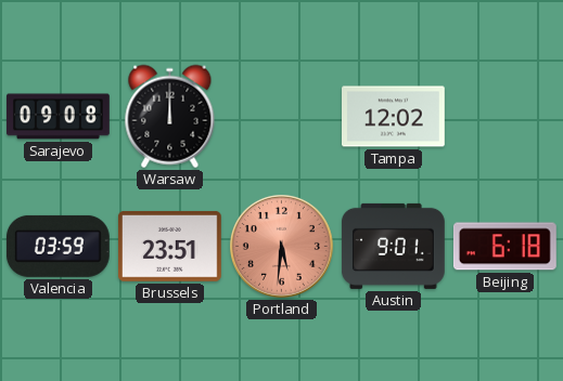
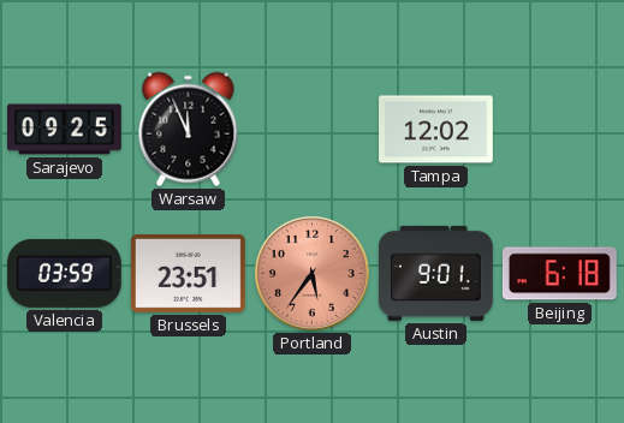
Sarajevo: 09:08 -> 09:25
Warsaw: 12:00 -> 11:56
Portland: 5:31 -> 5:36
